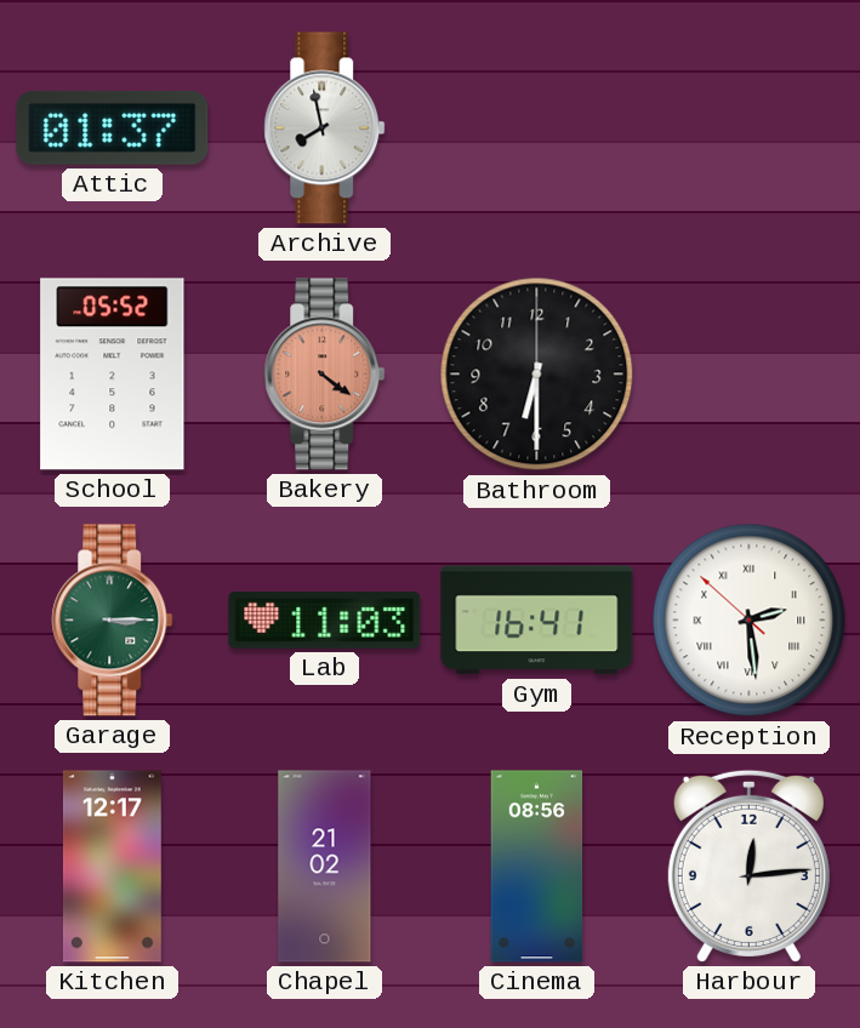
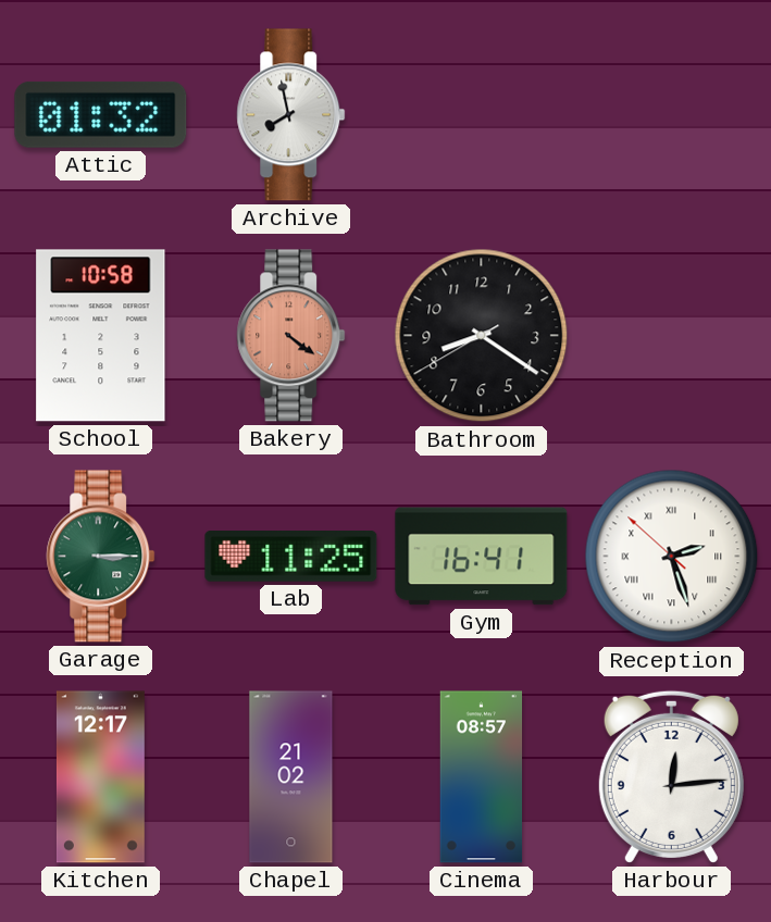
Attic: 01:37 -> 01:32
School: 05:52 -> 10:58
Bathroom: 6:30 -> 8:20
Lab: 11:03 -> 11:25
Reception: 2:28 -> 2:26
Cinema: 08:56 -> 08:57
